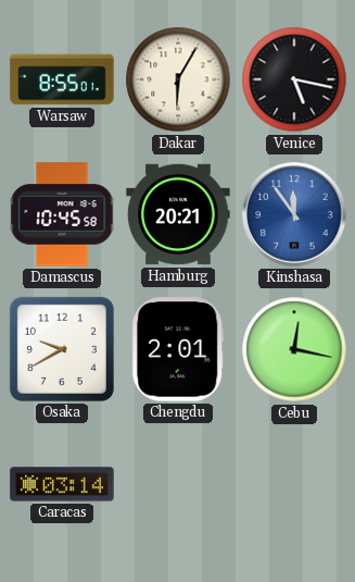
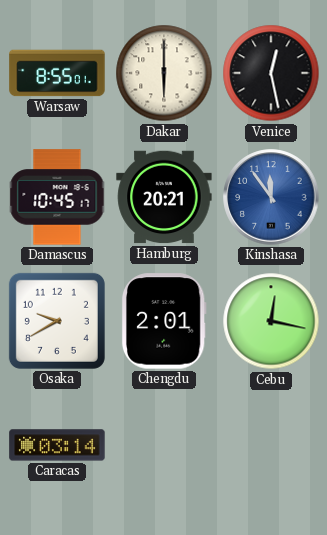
Dakar: 6:05 -> 6:00
Venice: 5:17 -> 12:28
Damascus: 10:45:58 -> 10:45:17
